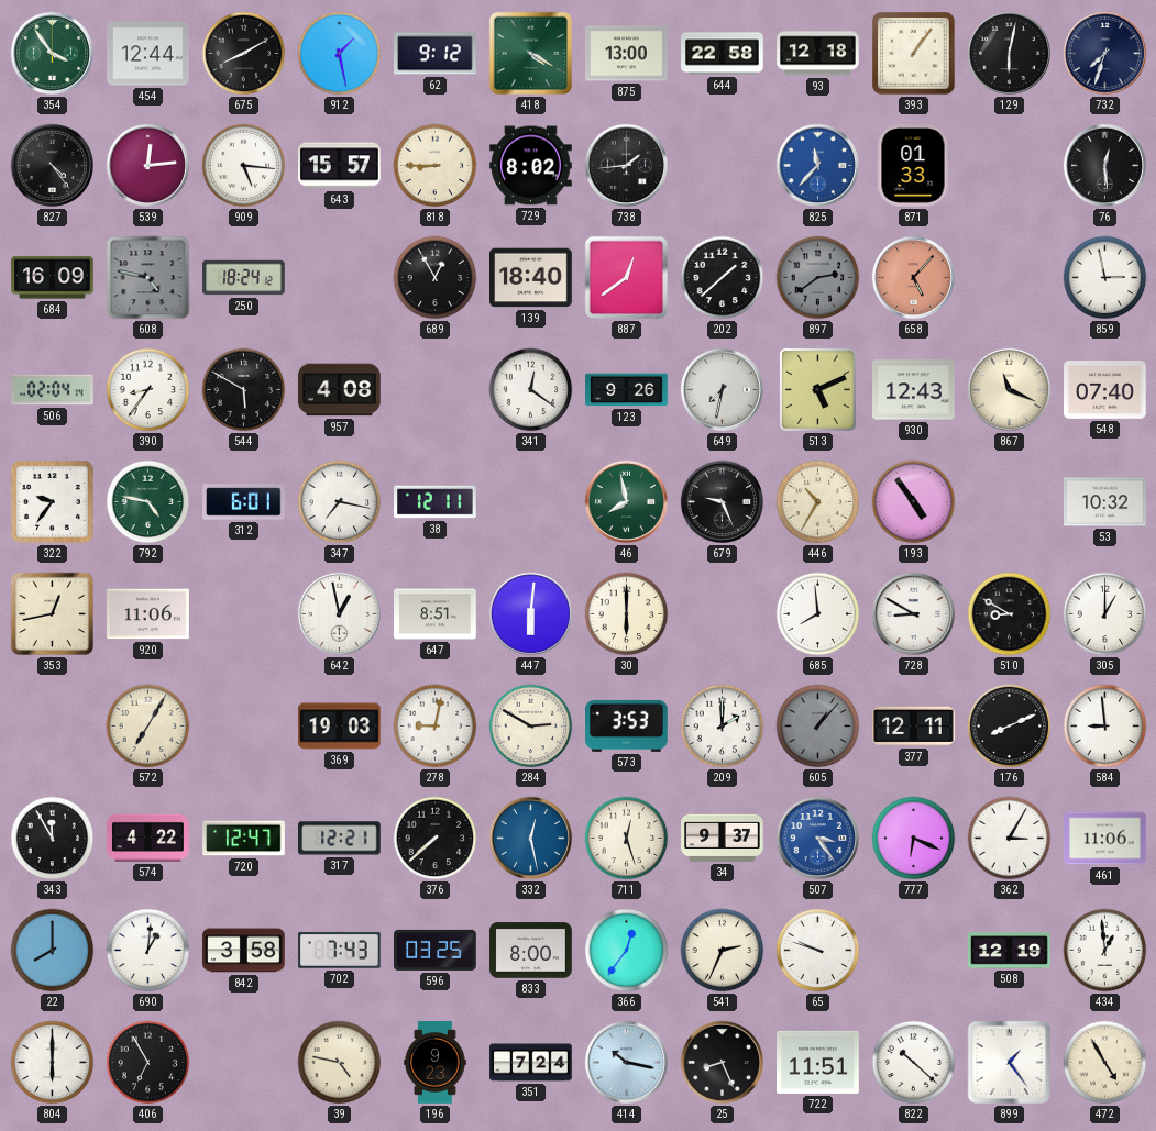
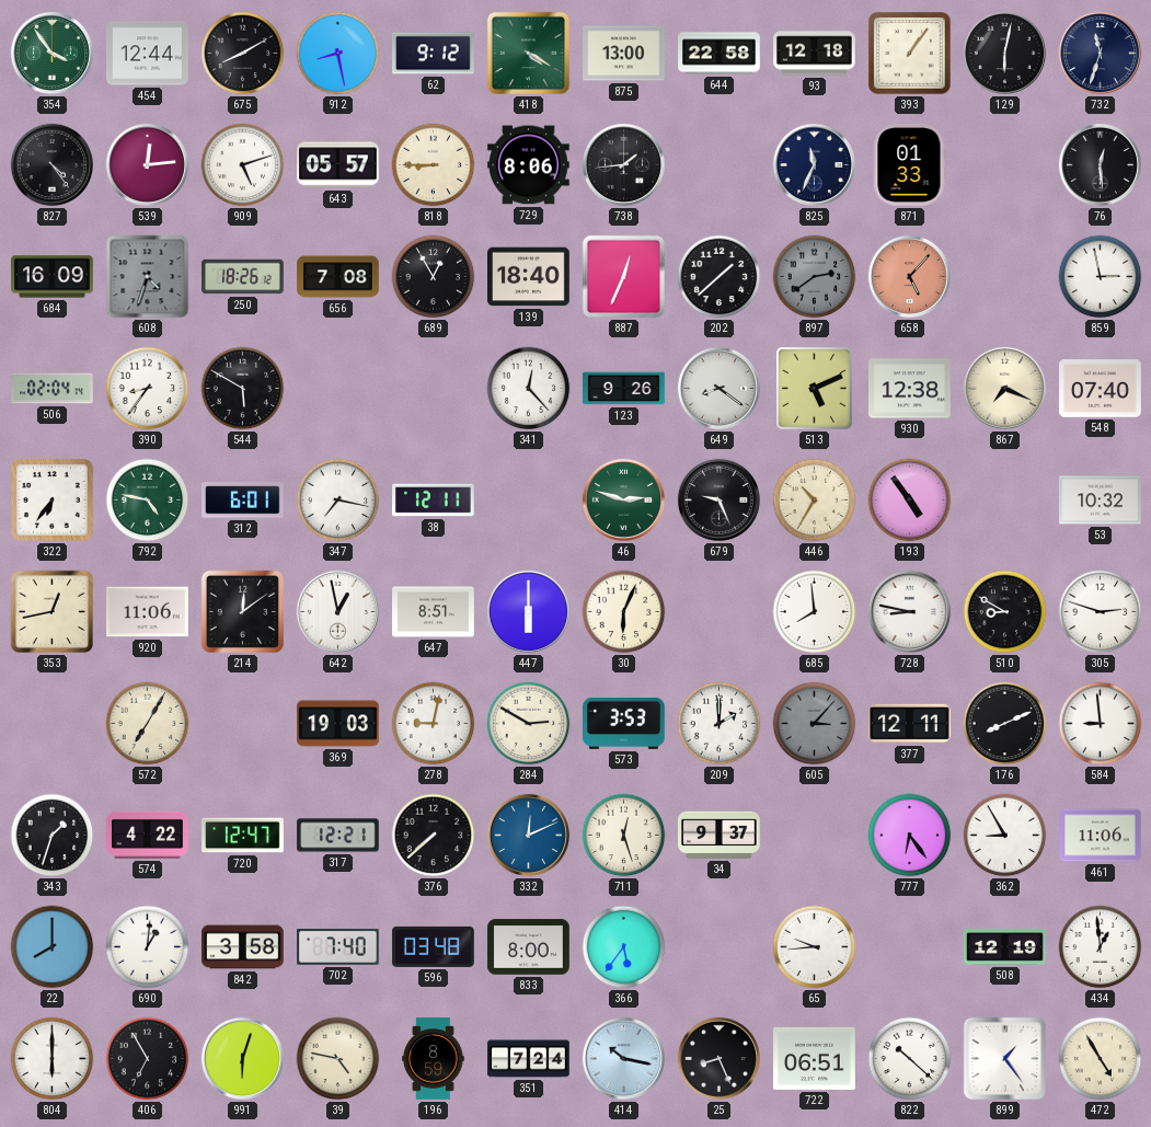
912: 1:28 -> 8:28
732: 7:33 -> 11:33
909: 5:16 -> 5:12
643: 15:57 -> 05:57
729: 8:02 -> 8:06
825: 11:37 -> 11:34
825 dial: blue -> navy
608: 4:47 -> 4:33
250: 18:24 -> 18:26
656: none -> 7:08
887: 12:39 -> 12:34
957: 4:08 -> none
341: 12:21 -> 12:23
649: 7:32 -> 8:21
930: 12:43 -> 12:38
867: 11:19 -> 7:19
322: 9:36 -> 6:36
46: 7:58 -> 2:48
214: none -> 12:09
447: 6:01 -> 6:00
30: 6:00 -> 6:04
728: 8:50 -> 8:47
305: 1:00 -> 2:48
605: 1:07 -> 3:07
343: 11:55 -> 1:33
332: 12:28 -> 12:11
507: 3:24 -> none
777: 6:19 -> 6:24
362: 3:05 -> 8:55
702: 7:43 -> 7:40
596: 03:25 -> 03:48
366: 12:36 -> 5:36
541: 2:34 -> none
65: 9:48 -> 9:44
991: none -> 6:03
196: 9:23 -> 8:59
722: 11:51 -> 06:51
